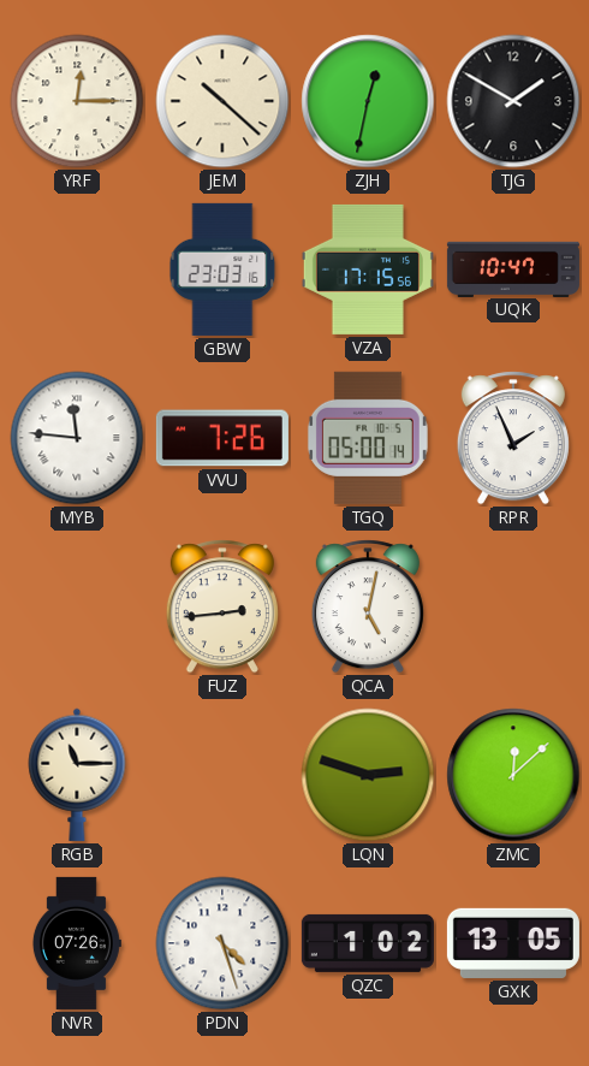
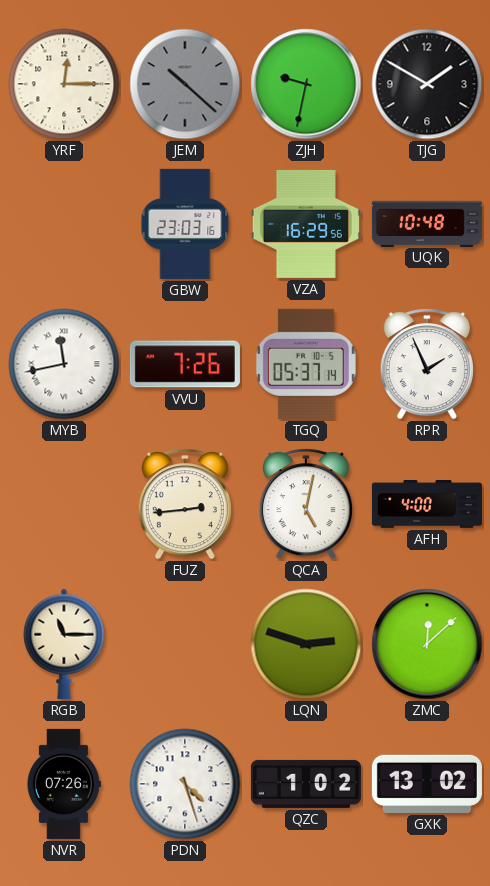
JEM dial: cream -> grey
ZJH: 12:32 -> 9:32
VZA: 17:15 -> 16:29
UQK: 10:47 -> 10:48
MYB: 11:46 -> 11:43
TGQ: 05:00 -> 05:37
AFH: none -> 4:00
GXK: 13:05 -> 13:02
